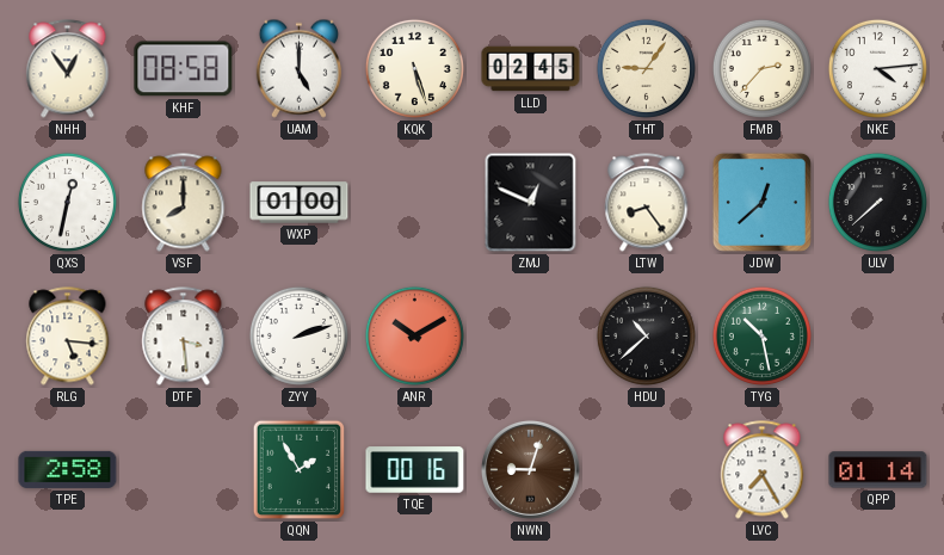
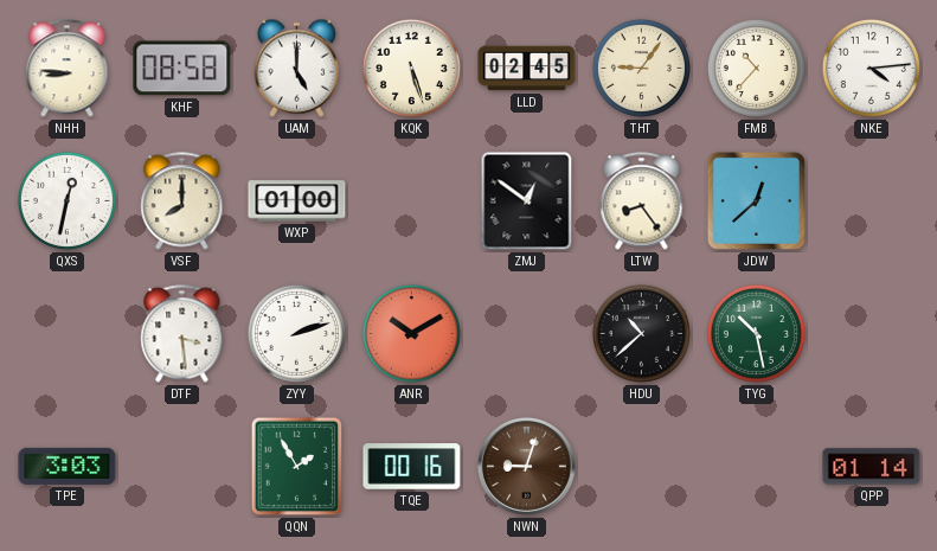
NHH: 12:54 -> 8:46
FMB: 2:37 -> 10:37
ZMJ: 12:49 -> 12:51
ULV: 7:38 -> none
RLG: 5:16 -> none
TPE: 2:58 -> 3:03
LVC: 7:25 -> none
